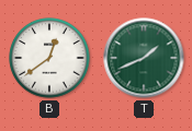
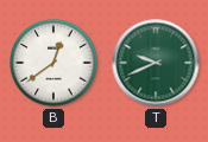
T: 1:41 -> 9:41
